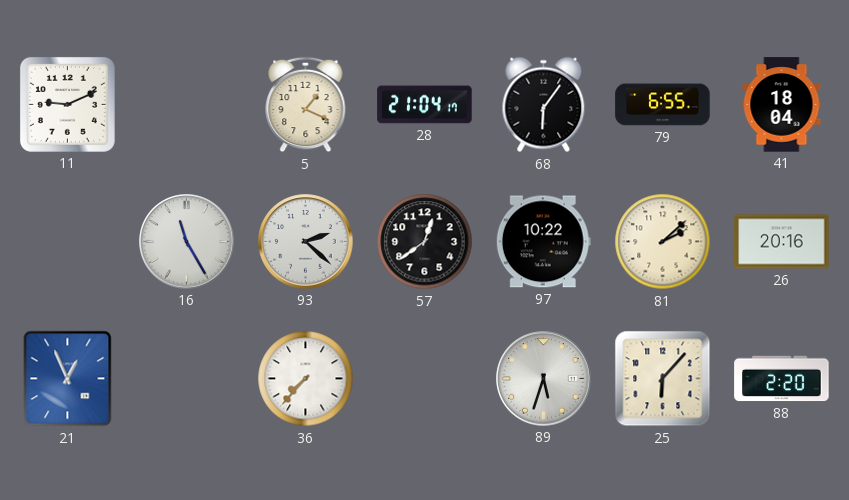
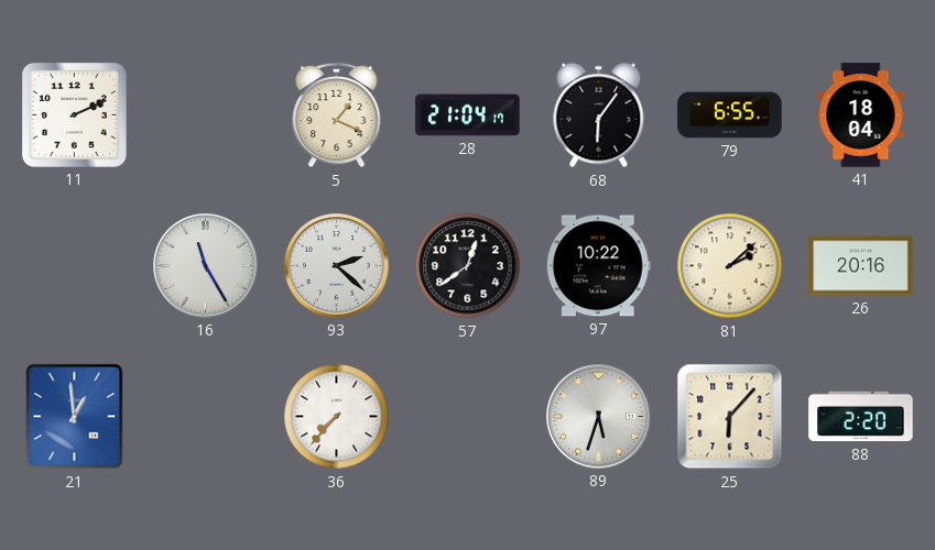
11: 9:11 -> 2:11
21: 12:56 -> 12:59
